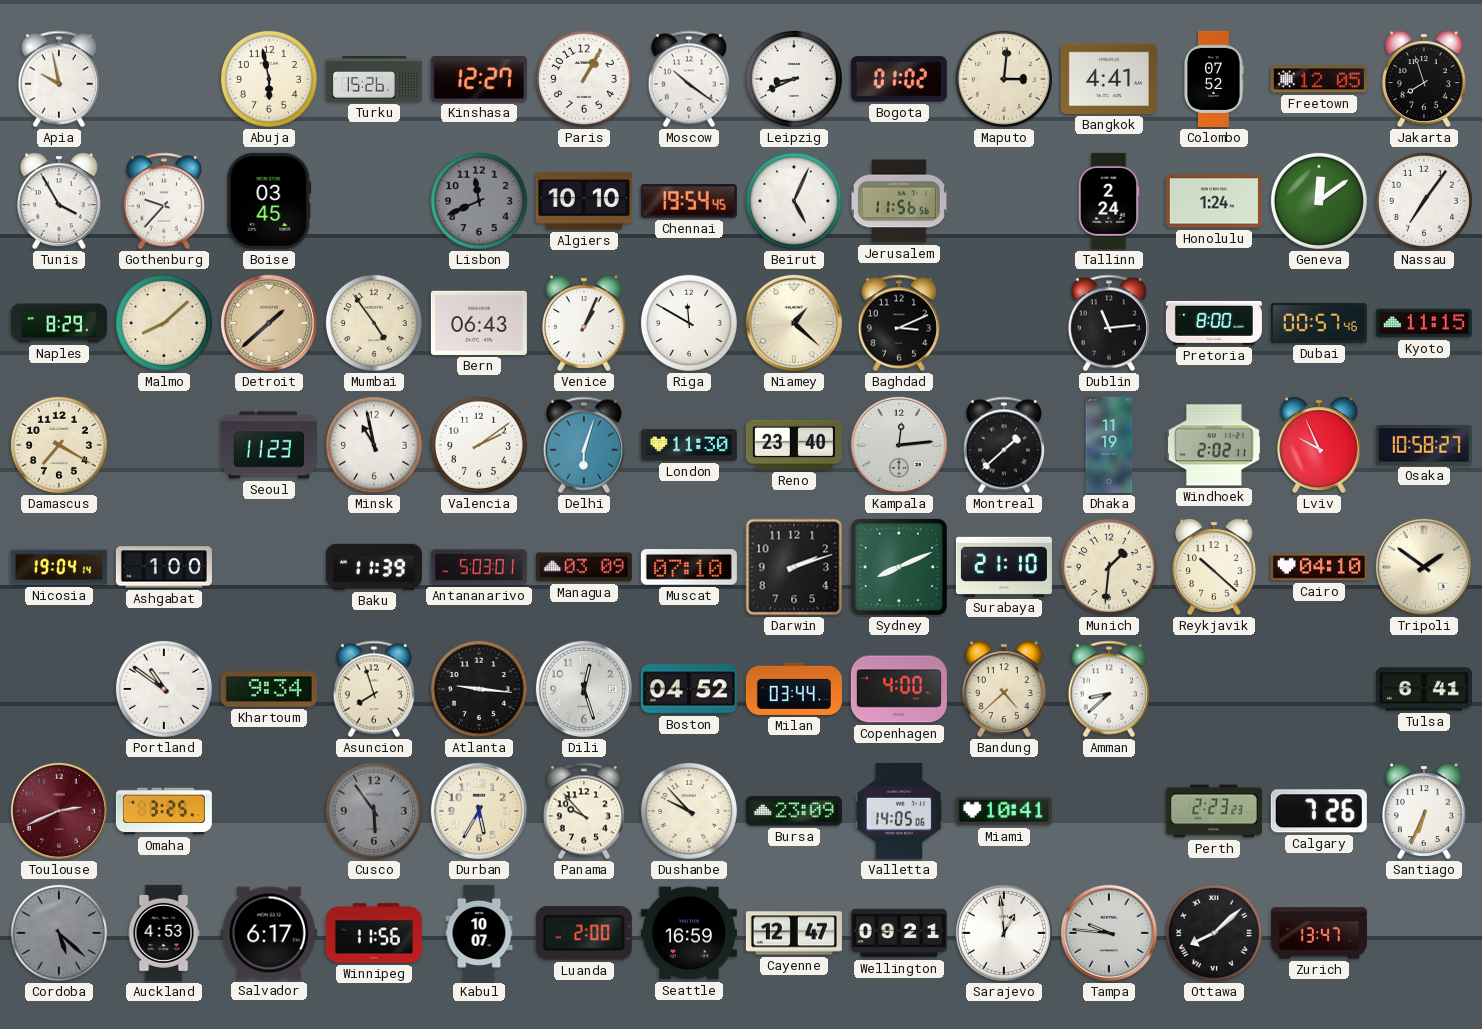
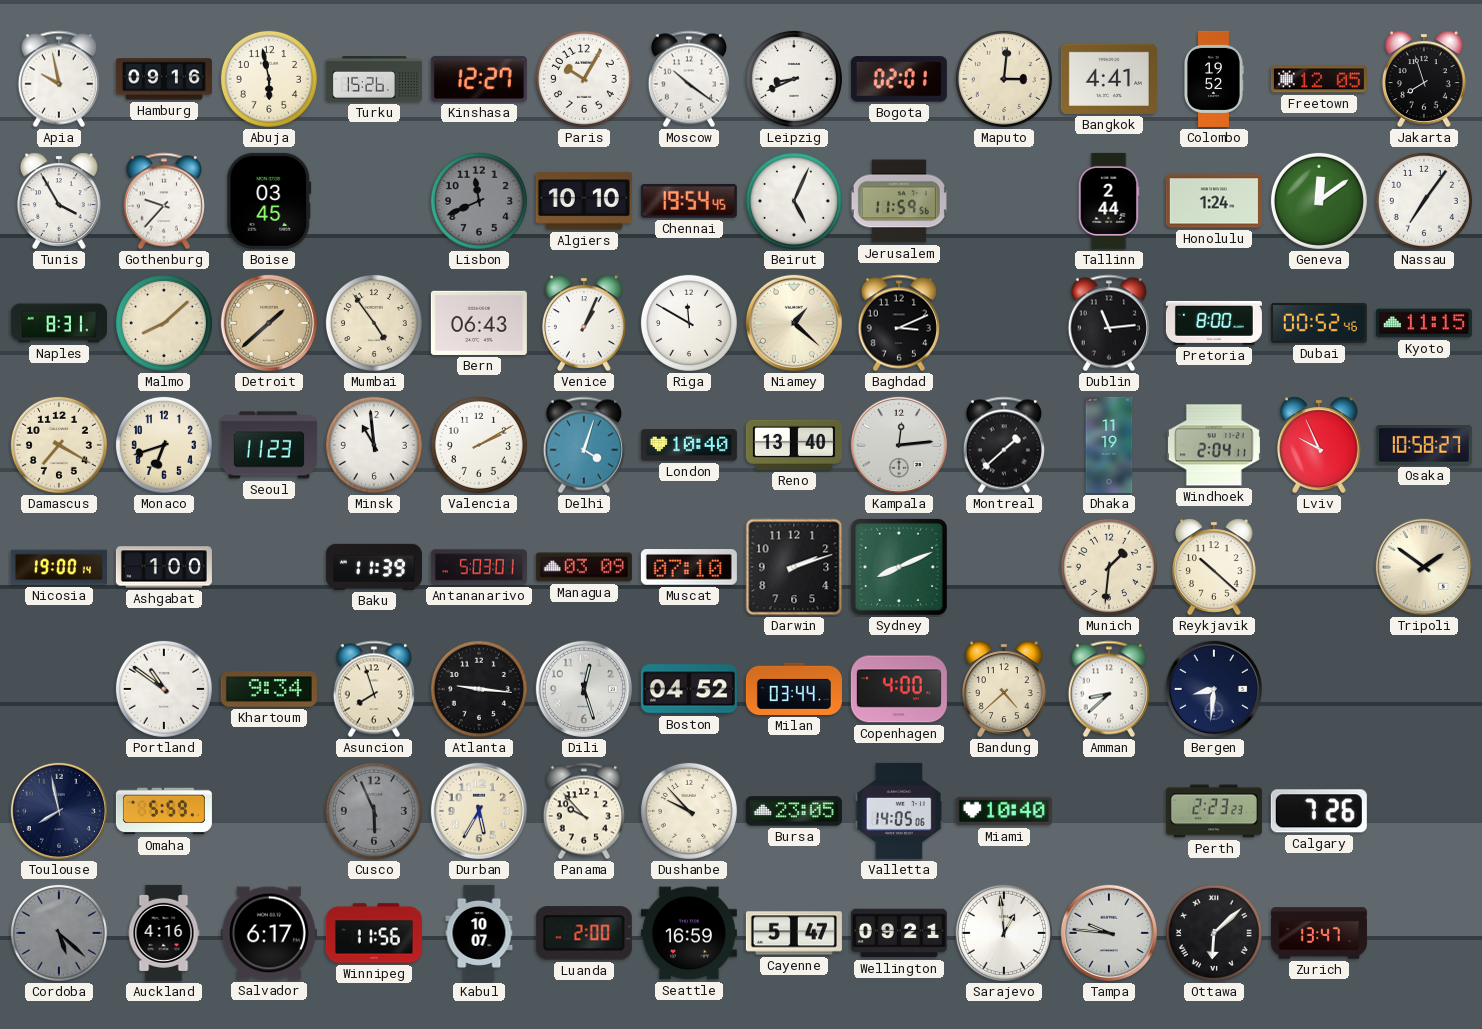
Hamburg: none -> 09:16
Paris: 1:05 -> 10:05
Bogota: 01:02 -> 02:01
Colombo: 07:52 -> 19:52
Jerusalem: 11:56 -> 11:59
Tallinn: 2:24 -> 2:44
Naples: 8:29 -> 8:31
Dubai: 00:57 -> 00:52
Monaco: none -> 6:42
Minsk: 10:58 -> 10:59
Valencia: 2:09 -> 2:10
Delhi: 6:03 -> 4:03
London: 11:30 -> 10:40
Reno: 23:40 -> 13:40
Windhoek: 2:02 -> 2:04
Nicosia: 19:04 -> 19:00
Surabaya: 21:10 -> none
Cairo: 04:10 -> none
Bergen: none -> 8:31
Tulsa: 6:41 -> none
Toulouse: 2:41 -> 7:58
Toulouse dial: burgundy -> navy
Omaha: 3:25 -> 5:59
Cusco: 5:54 -> 5:56
Bursa: 23:09 -> 23:05
Miami: 10:41 -> 10:40
Santiago: 6:34 -> none
Auckland: 4:53 -> 4:16
Cayenne: 12:47 -> 5:47
Ottawa: 8:08 -> 6:08
